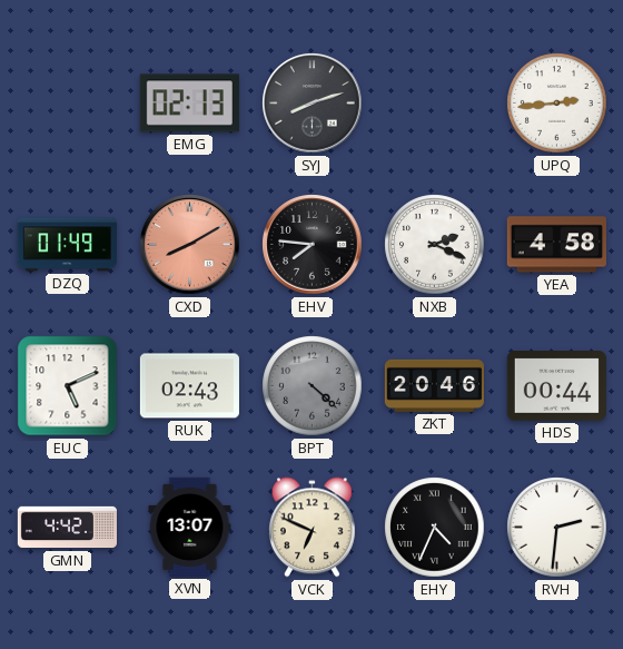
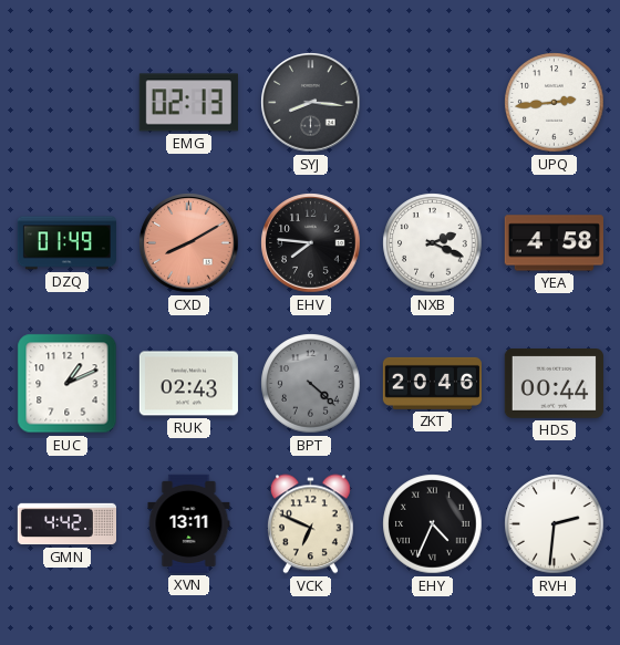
SYJ: 8:12 -> 8:16
EUC: 5:11 -> 1:11
XVN: 13:07 -> 13:11
